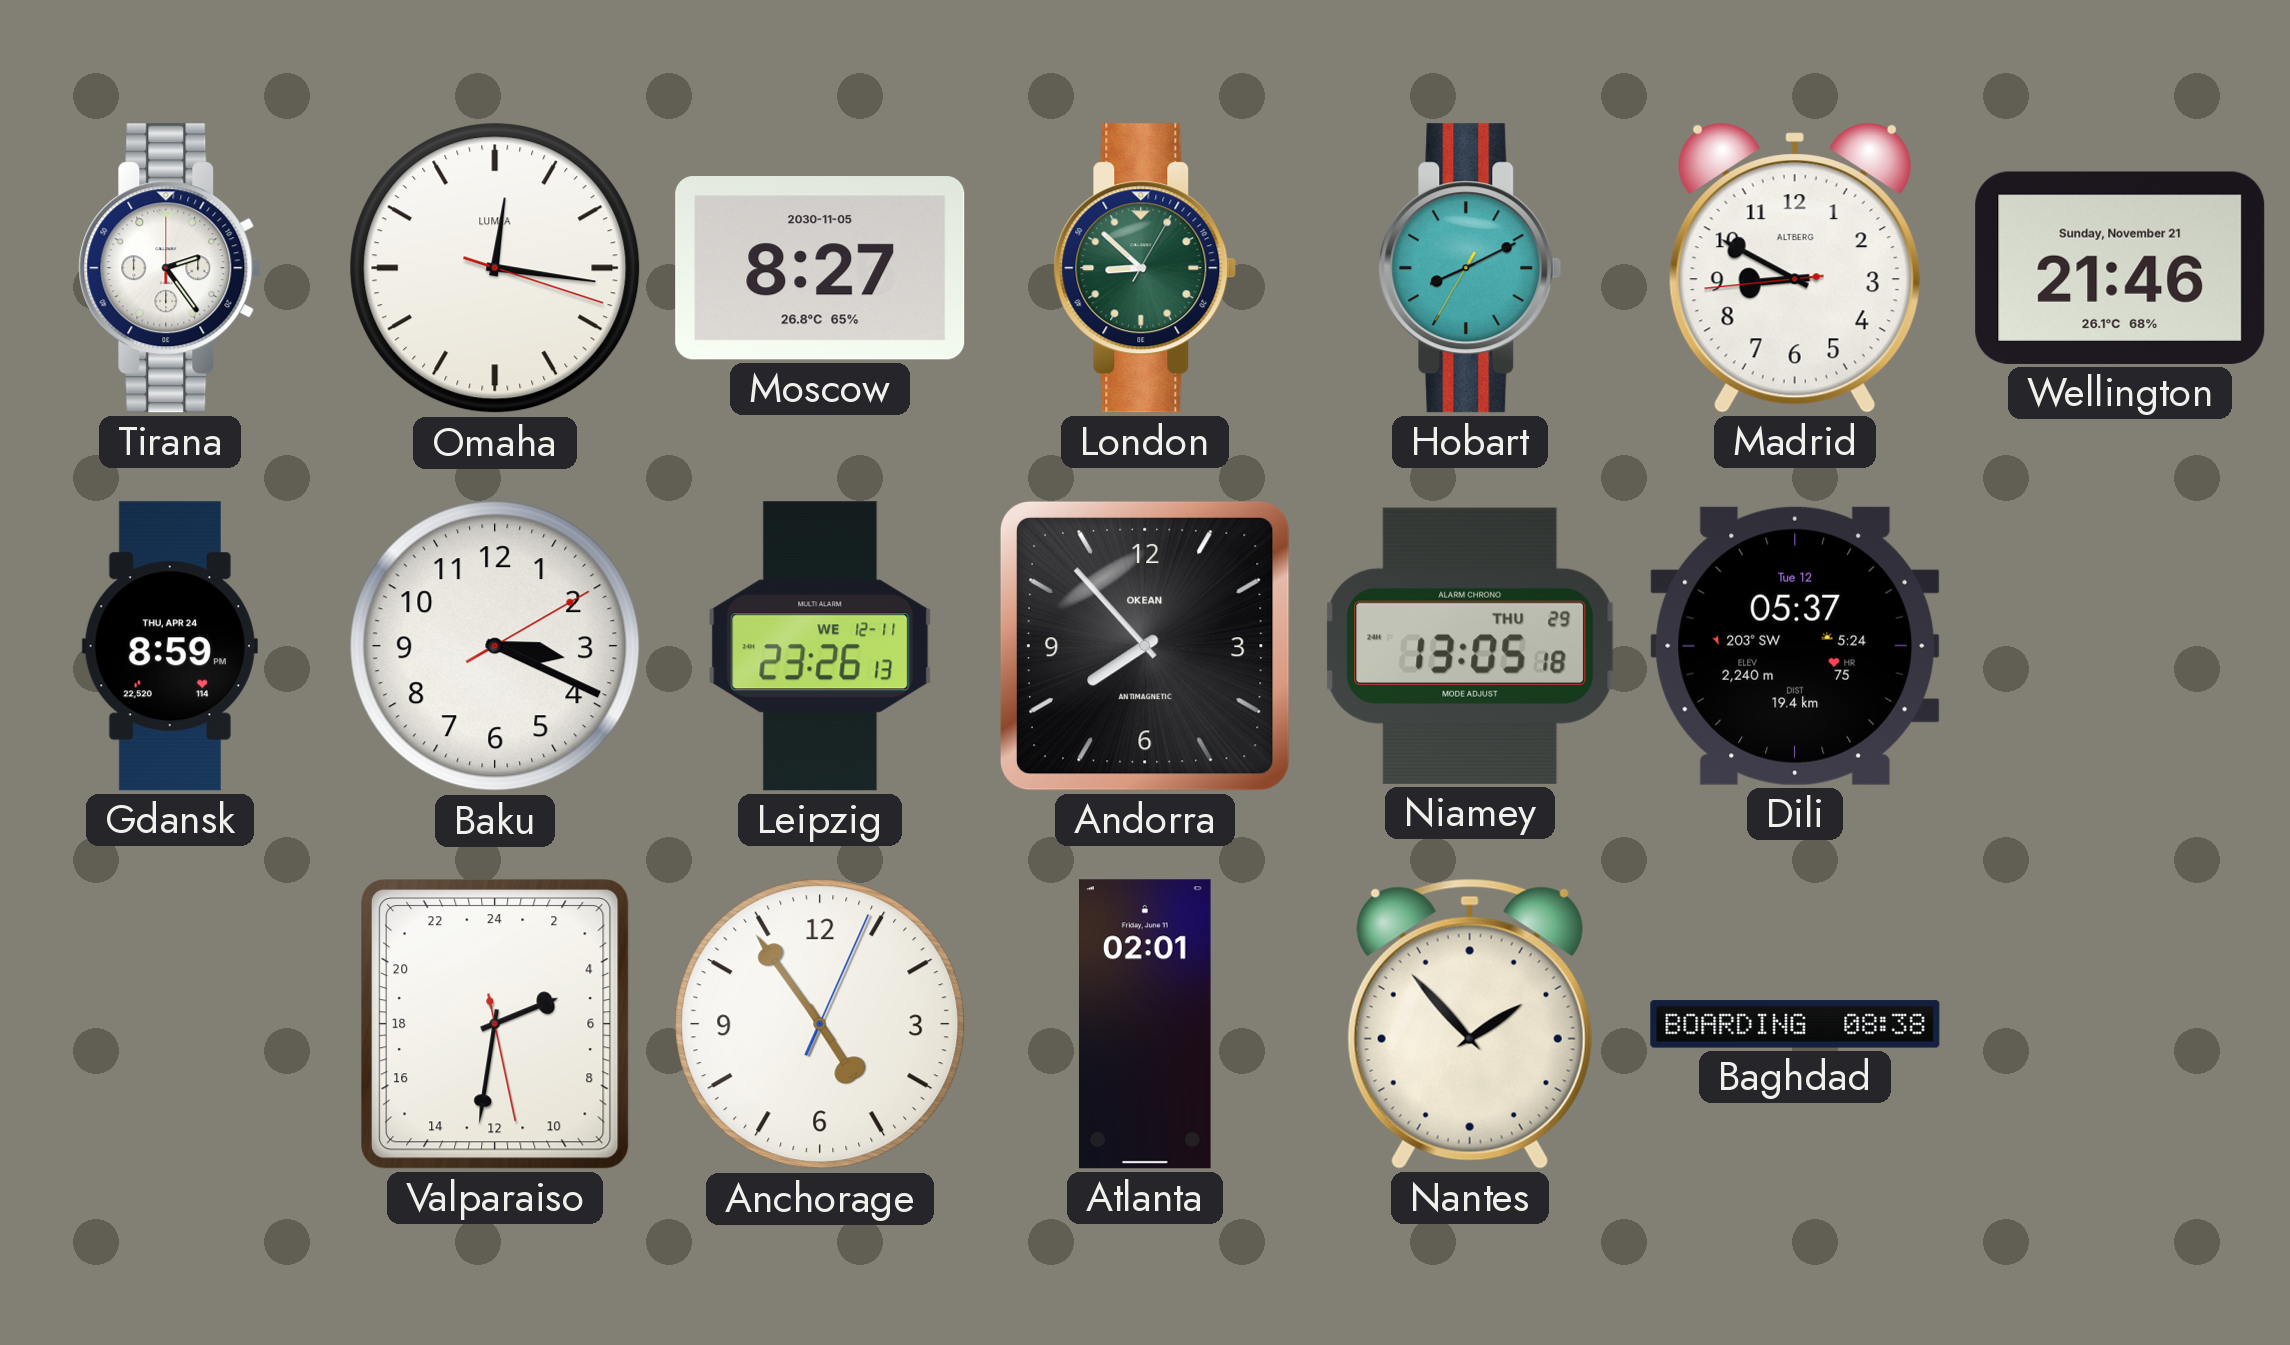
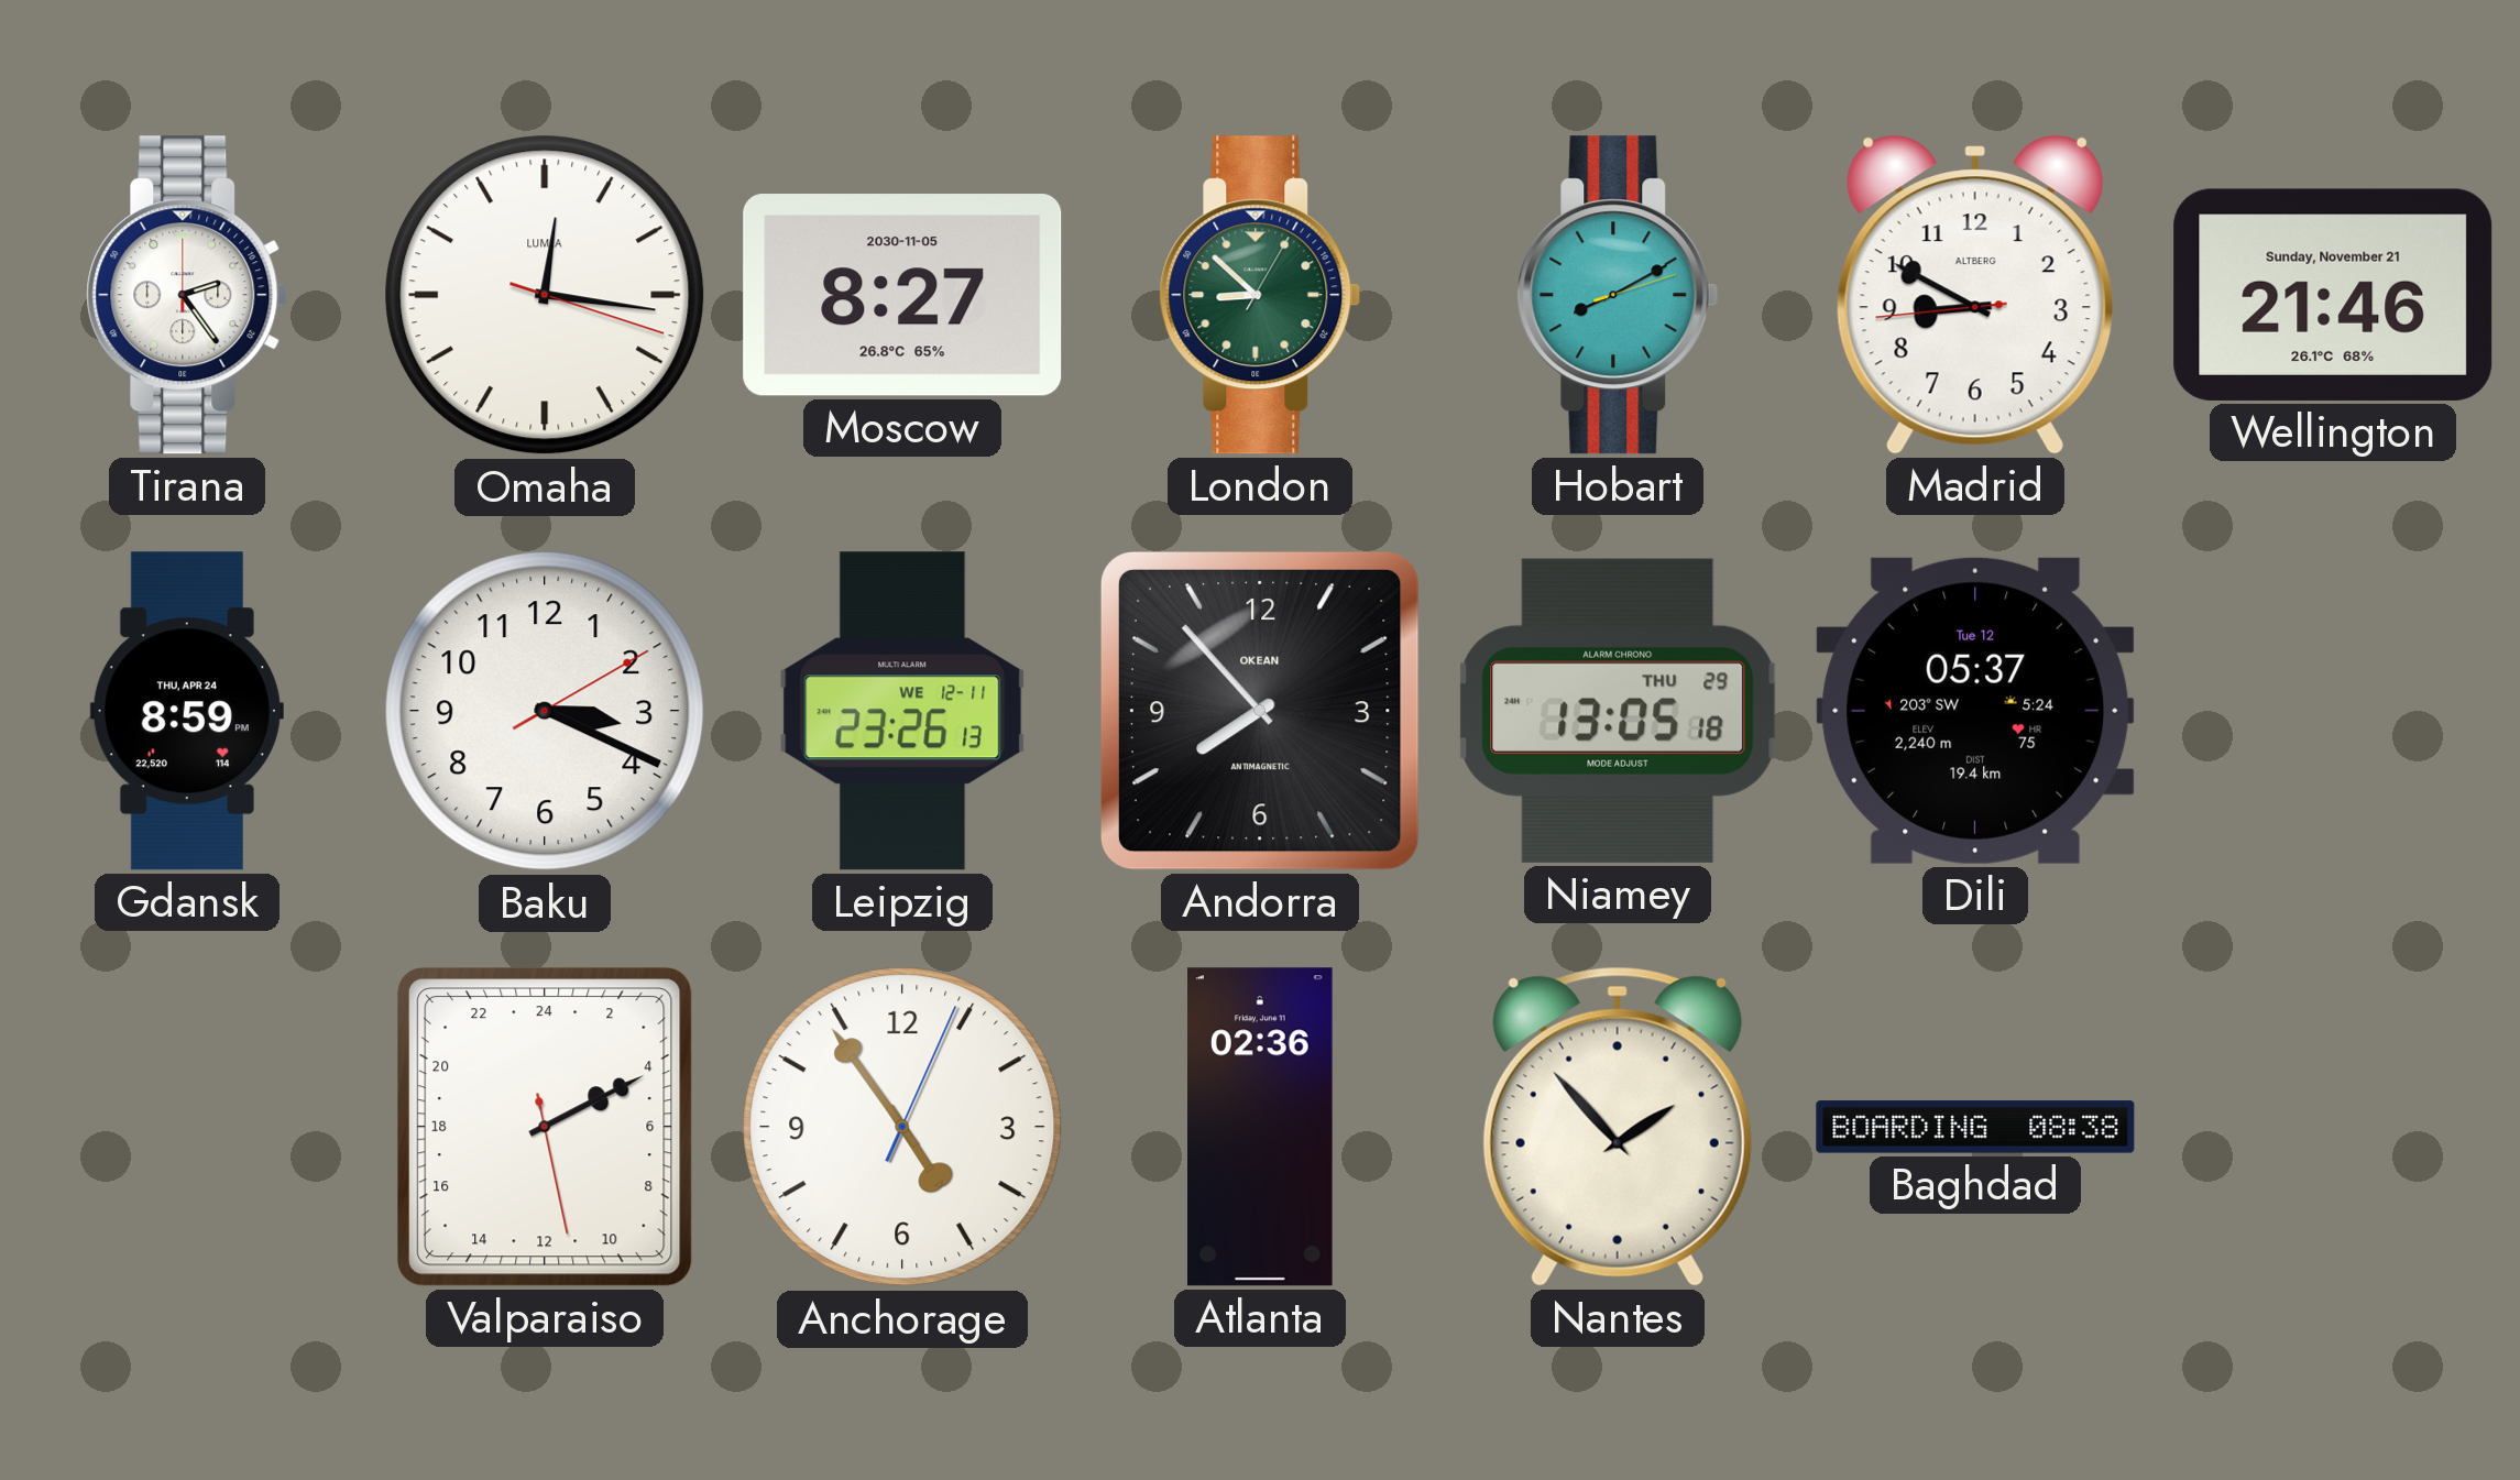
Hobart: 8:10:35 -> 8:10:12
Valparaiso: 4:31 -> 4:10
Atlanta: 02:01 -> 02:36
